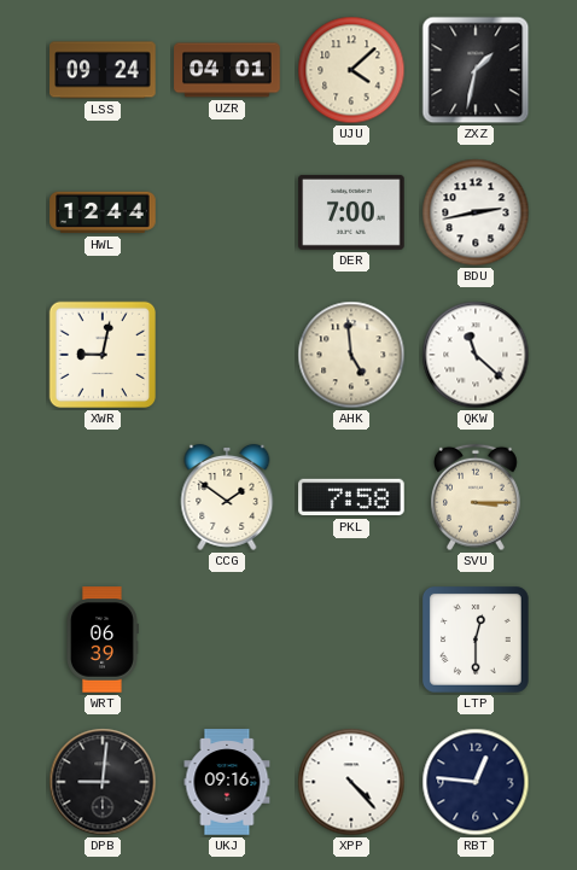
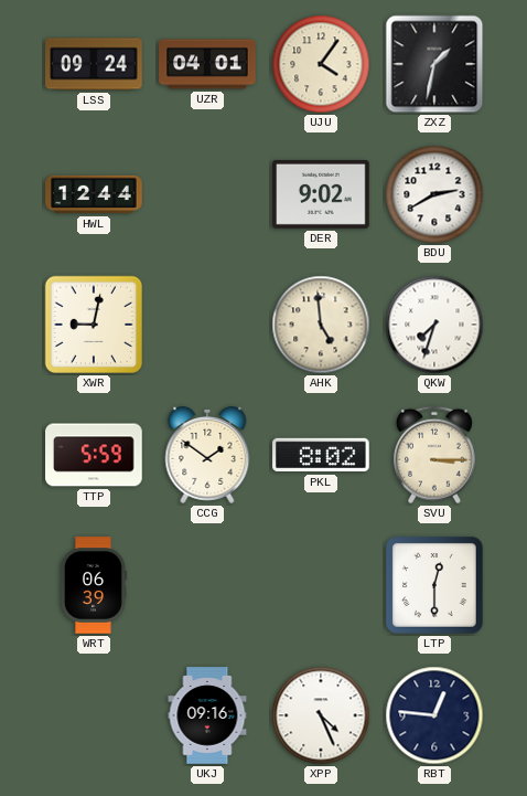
UJU: 4:08 -> 4:06
DER: 7:00 -> 9:02
BDU: 2:43 -> 2:40
QKW: 11:22 -> 7:33
TTP: none -> 5:59
PKL: 7:58 -> 8:02
DPB: 9:01 -> none
XPP: 4:23 -> 4:26
